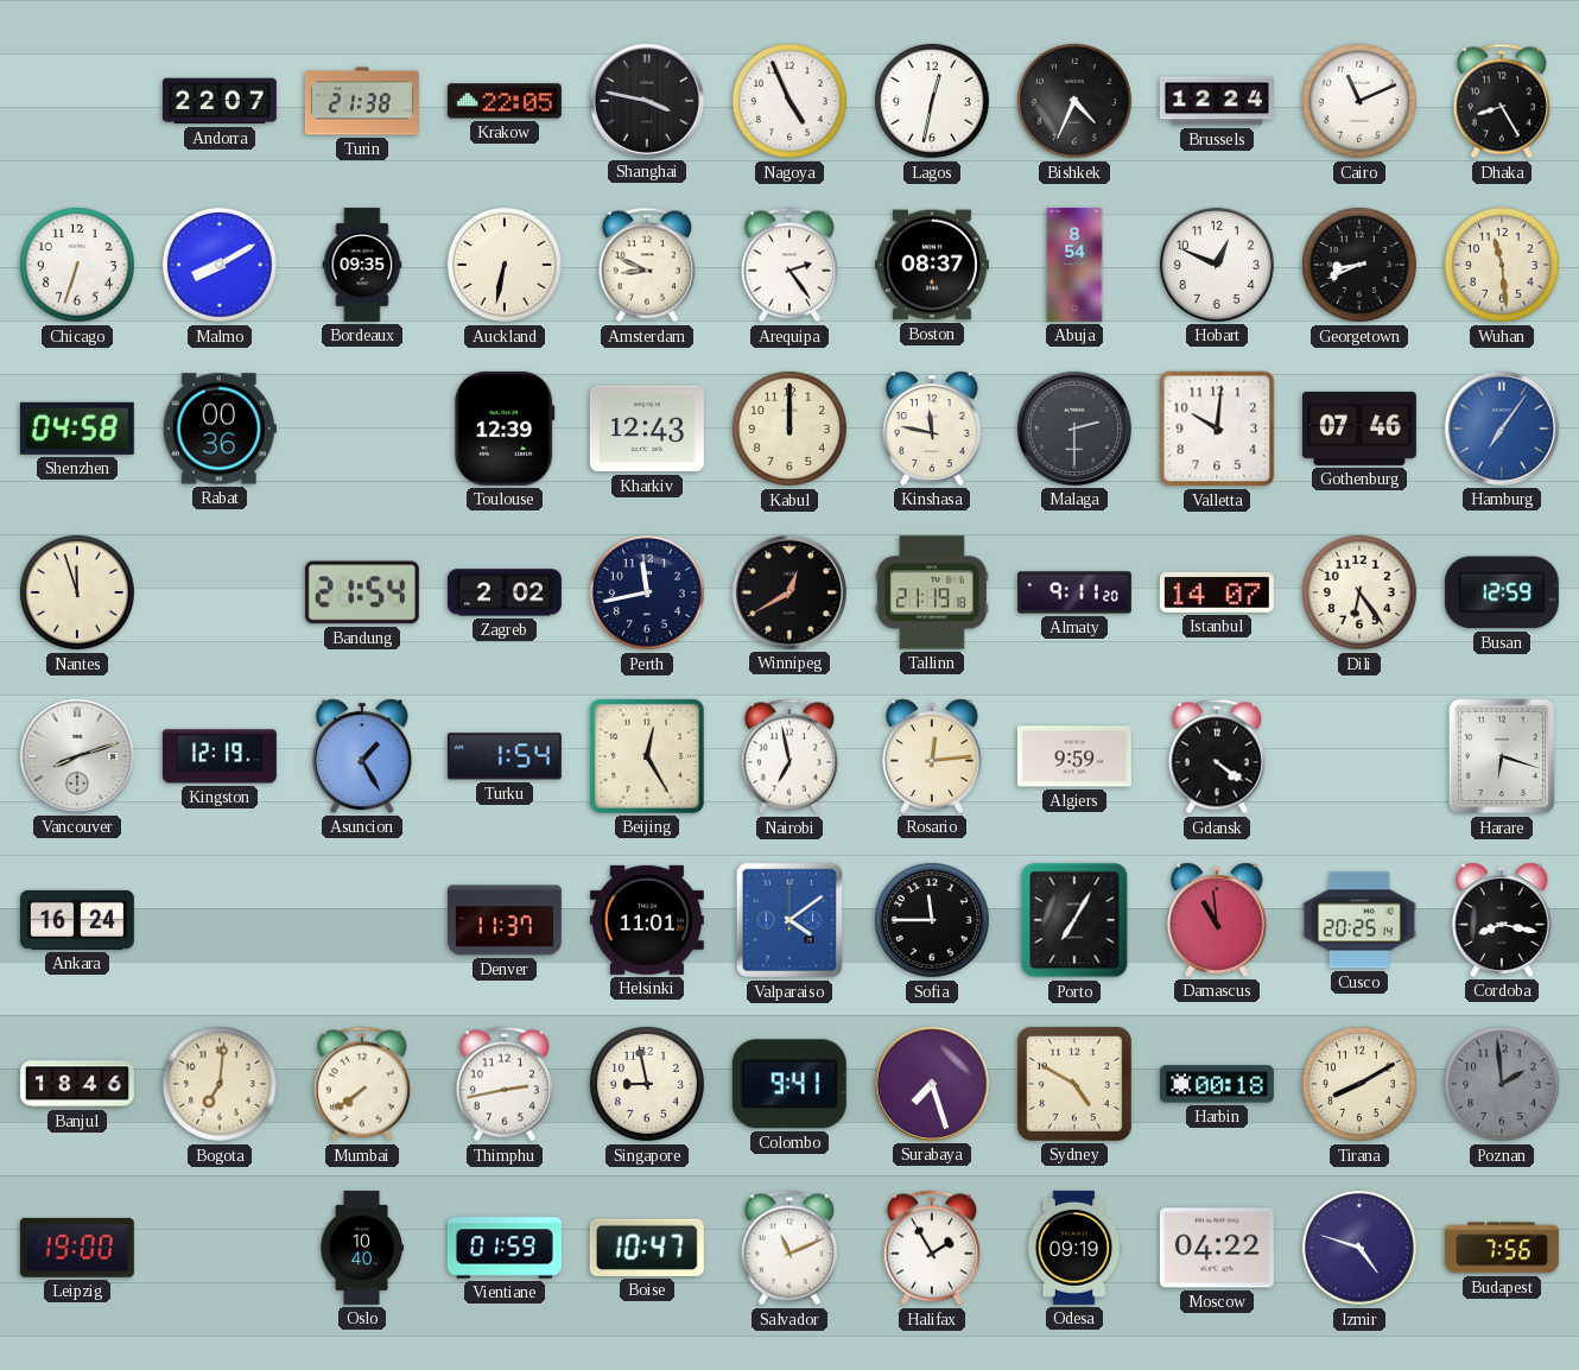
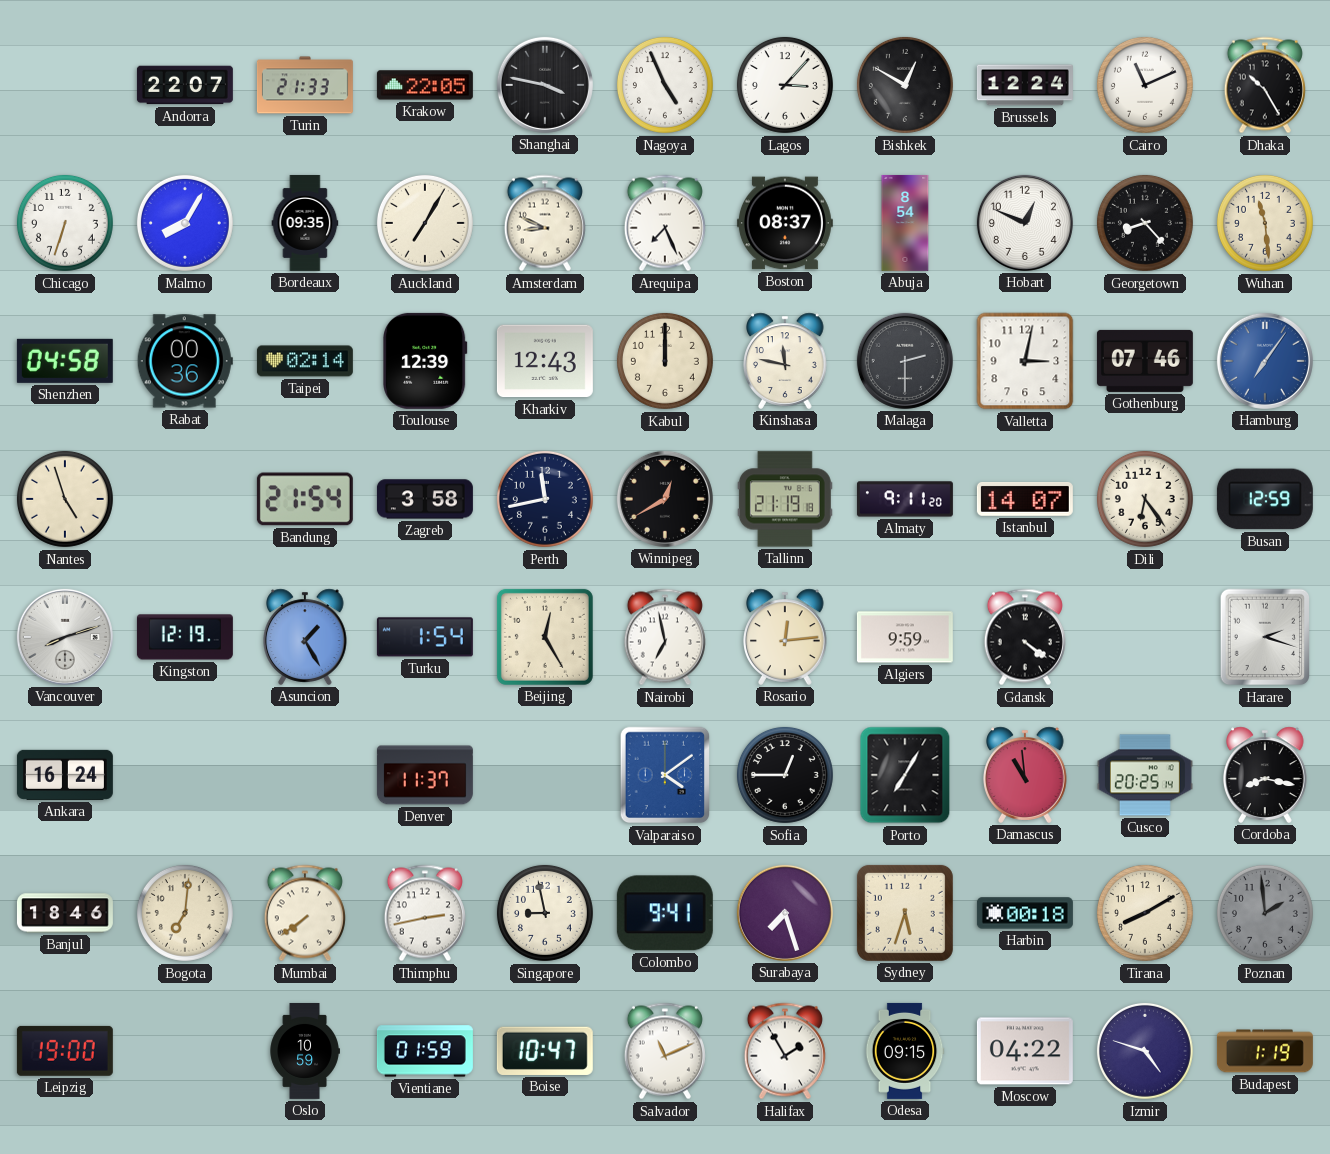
Turin: 21:38 -> 21:33
Lagos: 12:32 -> 3:07
Bishkek: 4:34 -> 12:50
Dhaka: 8:25 -> 10:25
Malmo: 8:10 -> 8:05
Auckland: 6:32 -> 7:05
Arequipa: 2:24 -> 7:26
Georgetown: 8:41 -> 8:23
Taipei: none -> 02:14
Valletta: 10:01 -> 3:02
Nantes: 11:57 -> 4:57
Zagreb: 2:02 -> 3:58
Harare: 6:18 -> 2:18
Helsinki: 11:01 -> none
Sofia: 11:45 -> 12:45
Sydney: 4:50 -> 5:33
Oslo: 10:40 -> 10:59
Odesa: 09:19 -> 09:15
Budapest: 7:56 -> 1:19
